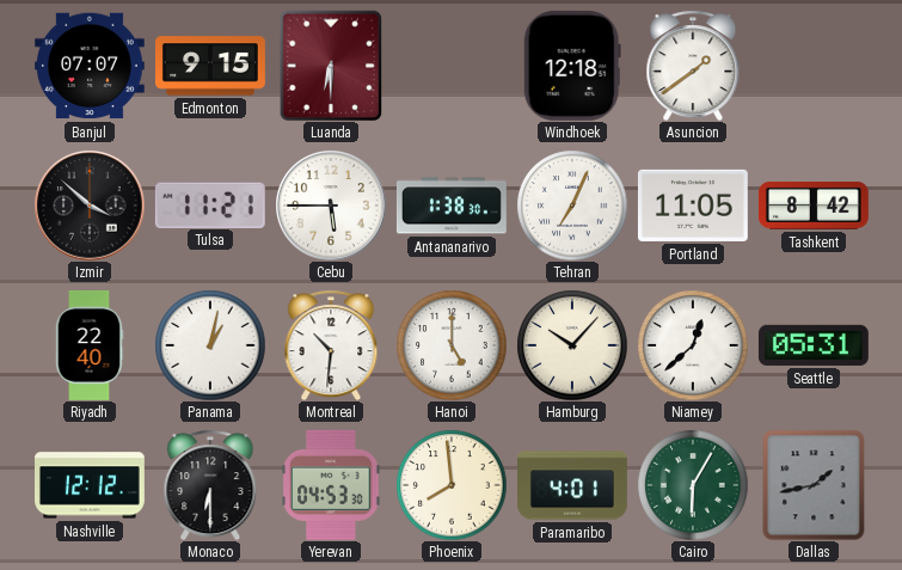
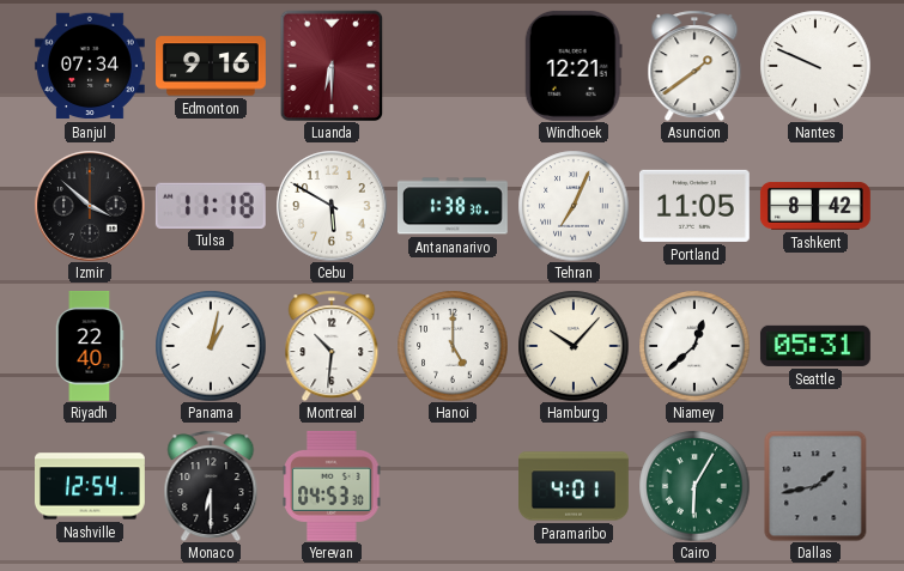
Banjul: 07:07 -> 07:34
Edmonton: 9:15 -> 9:16
Windhoek: 12:18 -> 12:21
Nantes: none -> 9:49
Tulsa: 11:21 -> 11:18
Cebu: 5:45 -> 5:50
Nashville: 12:12 -> 12:54
Phoenix: 7:59 -> none
